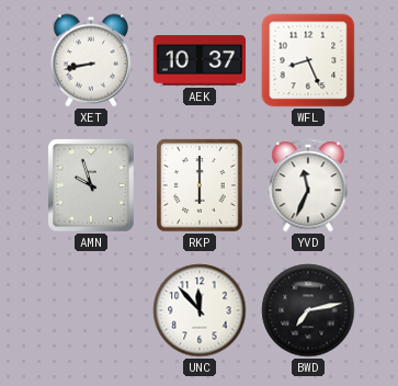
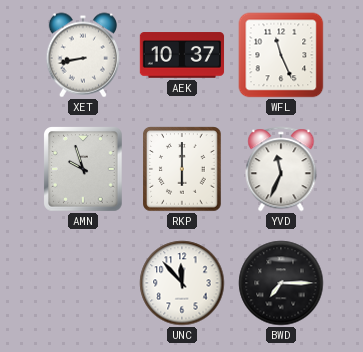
WFL: 8:26 -> 11:26
BWD: 7:13 -> 7:15
